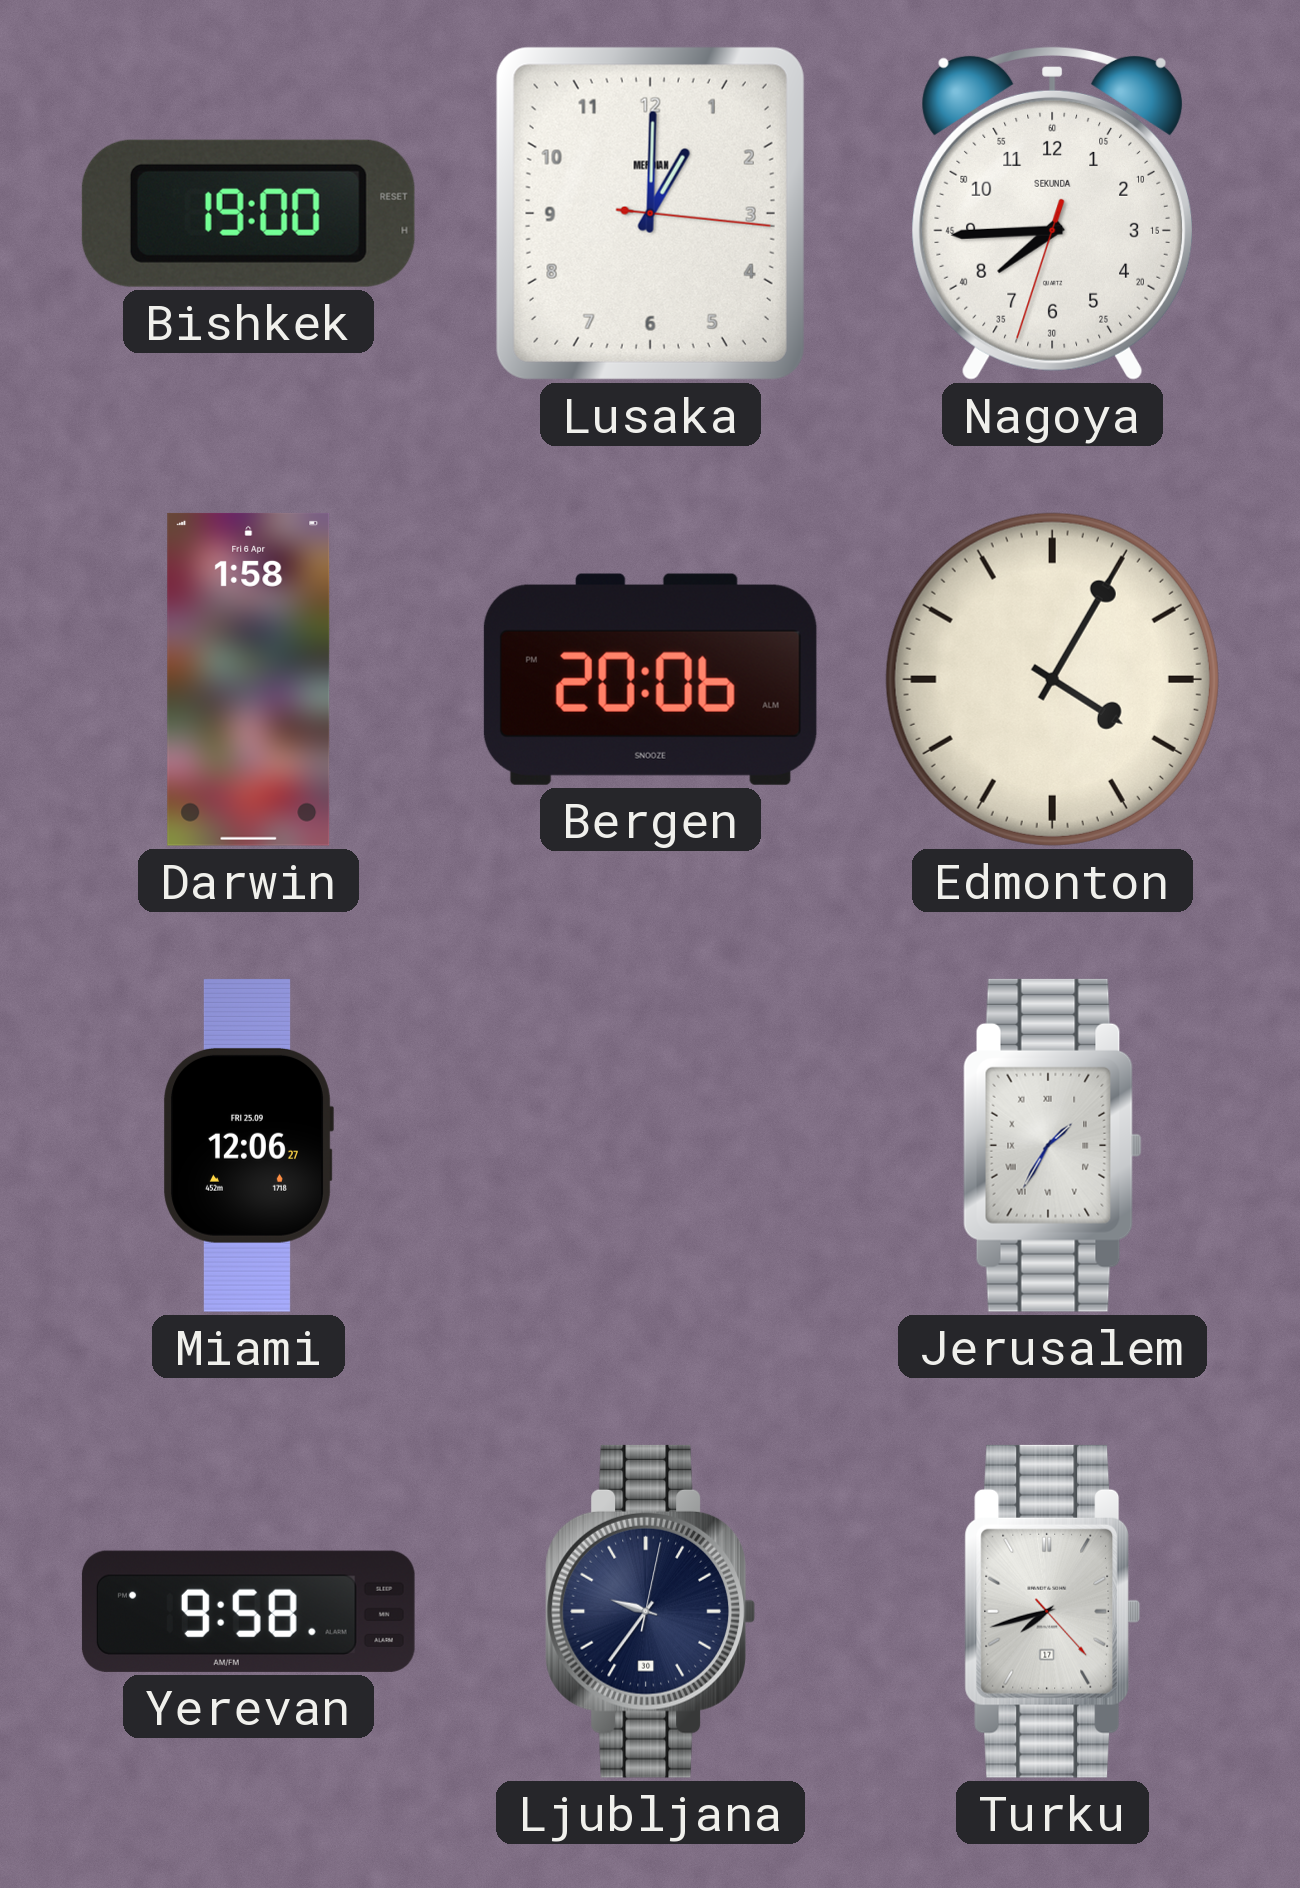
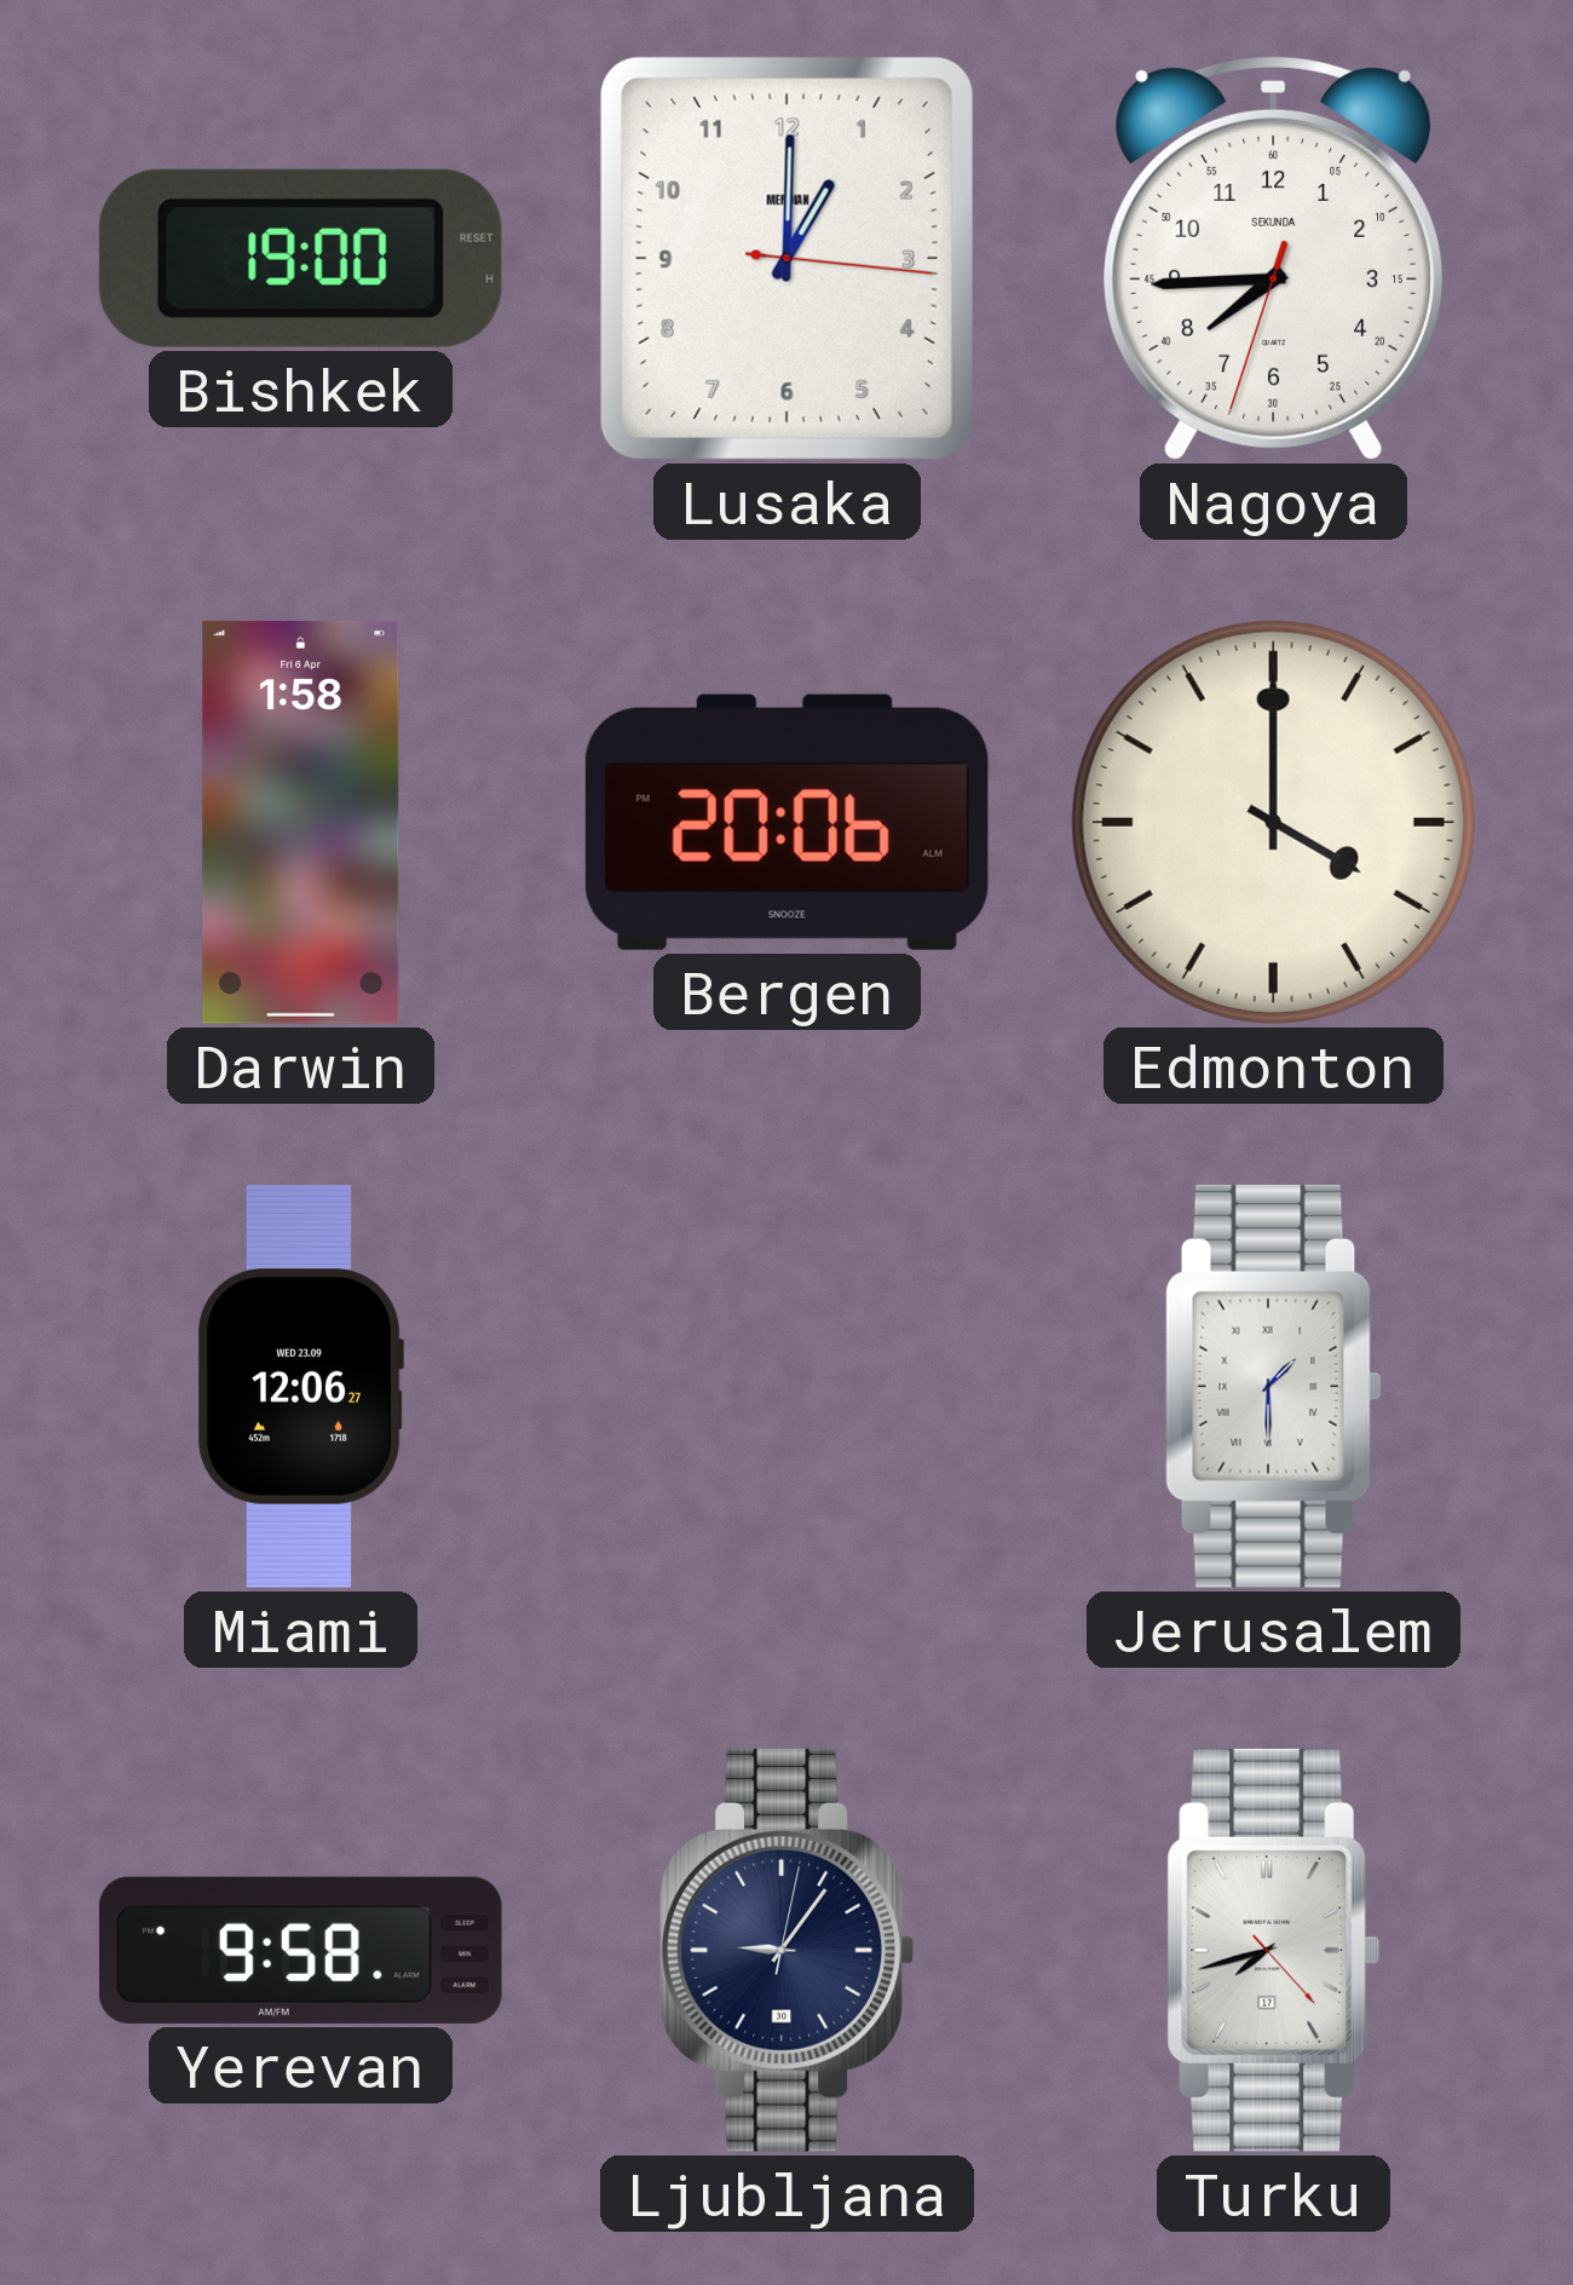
Edmonton: 4:05 -> 4:00
Miami date: FRI 25.09 -> WED 23.09
Jerusalem: 1:35 -> 1:30
Ljubljana: 9:36 -> 9:06
